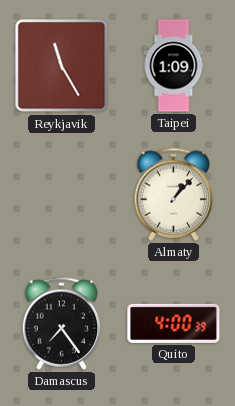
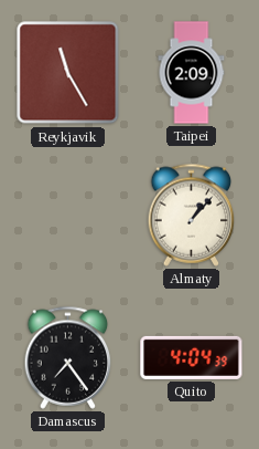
Taipei: 1:09 -> 2:09
Quito: 4:00 -> 4:04
